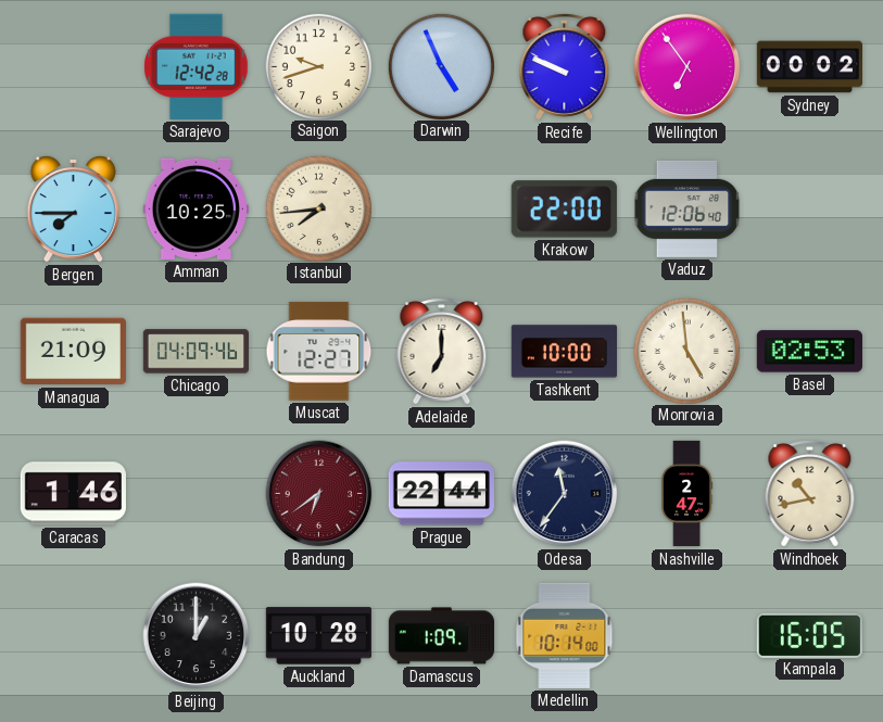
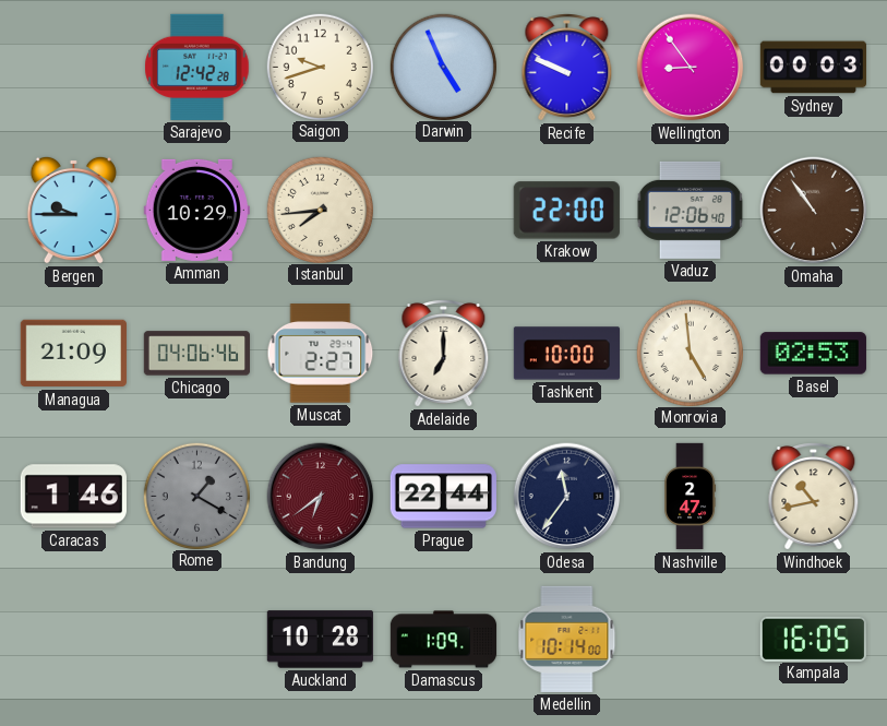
Wellington: 6:54 -> 8:54
Sydney: 00:02 -> 00:03
Bergen: 7:45 -> 9:45
Amman: 10:25 -> 10:29
Omaha: none -> 10:54
Chicago: 04:09 -> 04:06
Muscat: 12:27 -> 2:27
Rome: none -> 1:20
Beijing: 1:00 -> none
